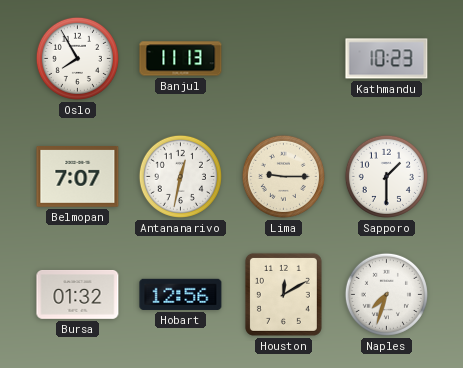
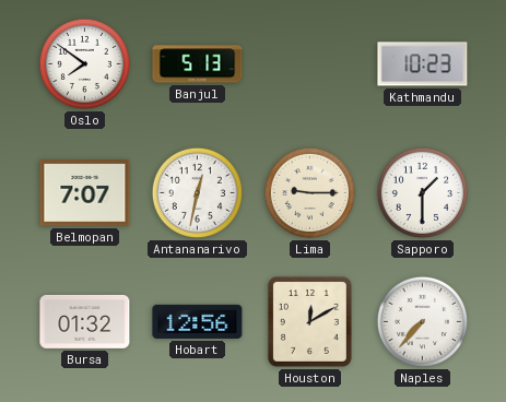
Oslo: 7:55 -> 7:51
Banjul: 11:13 -> 5:13
Naples: 7:33 -> 7:37
